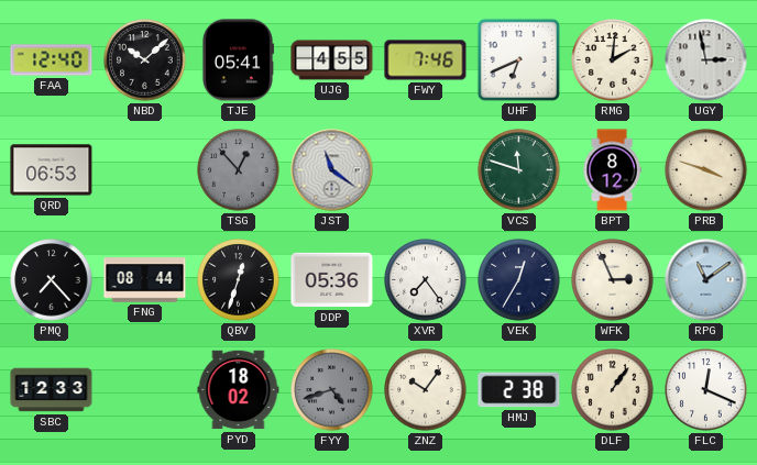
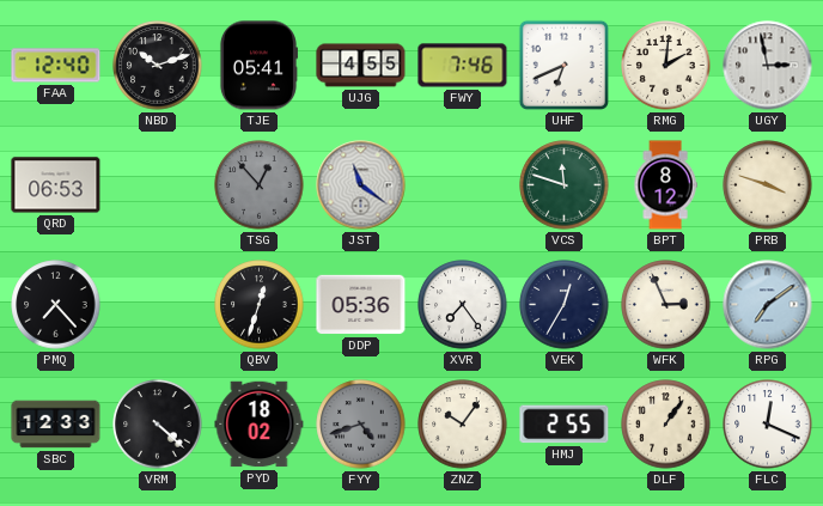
NBD: 10:08 -> 10:12
FNG: 08:44 -> none
RPG: 11:09 -> 7:09
VRM: none -> 4:22
HMJ: 2:38 -> 2:55
